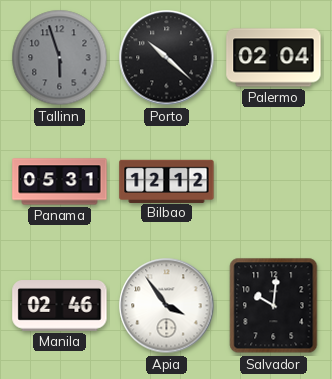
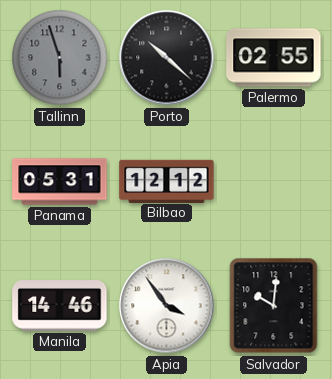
Palermo: 02:04 -> 02:55
Manila: 02:46 -> 14:46
